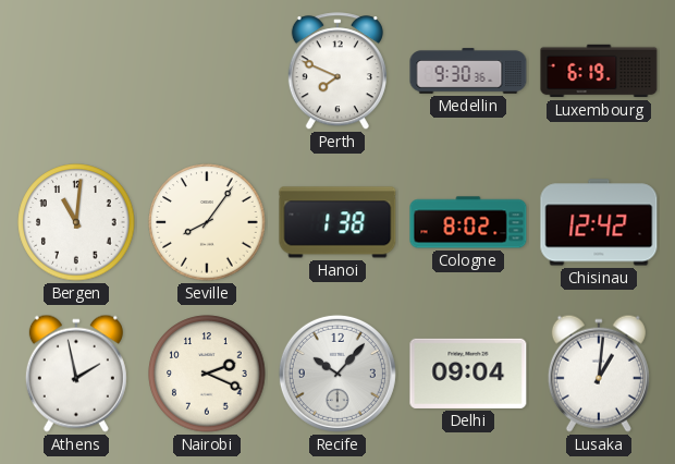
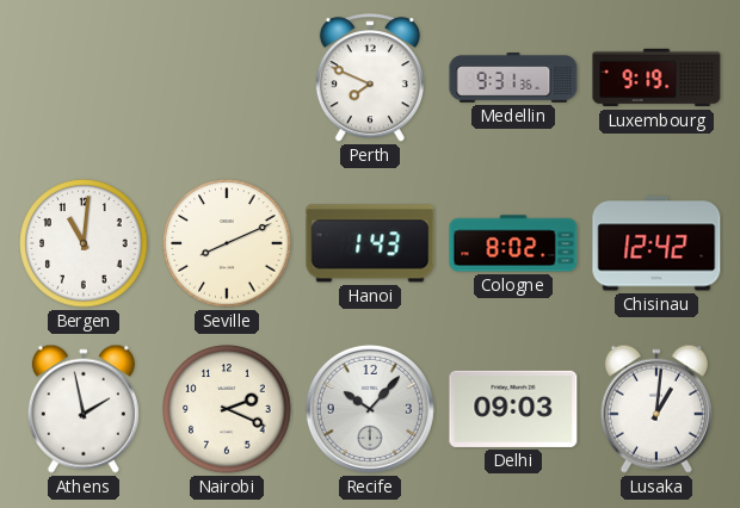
Medellin: 9:30 -> 9:31
Luxembourg: 6:19 -> 9:19
Seville: 8:06 -> 8:11
Hanoi: 1:38 -> 1:43
Delhi: 09:04 -> 09:03
